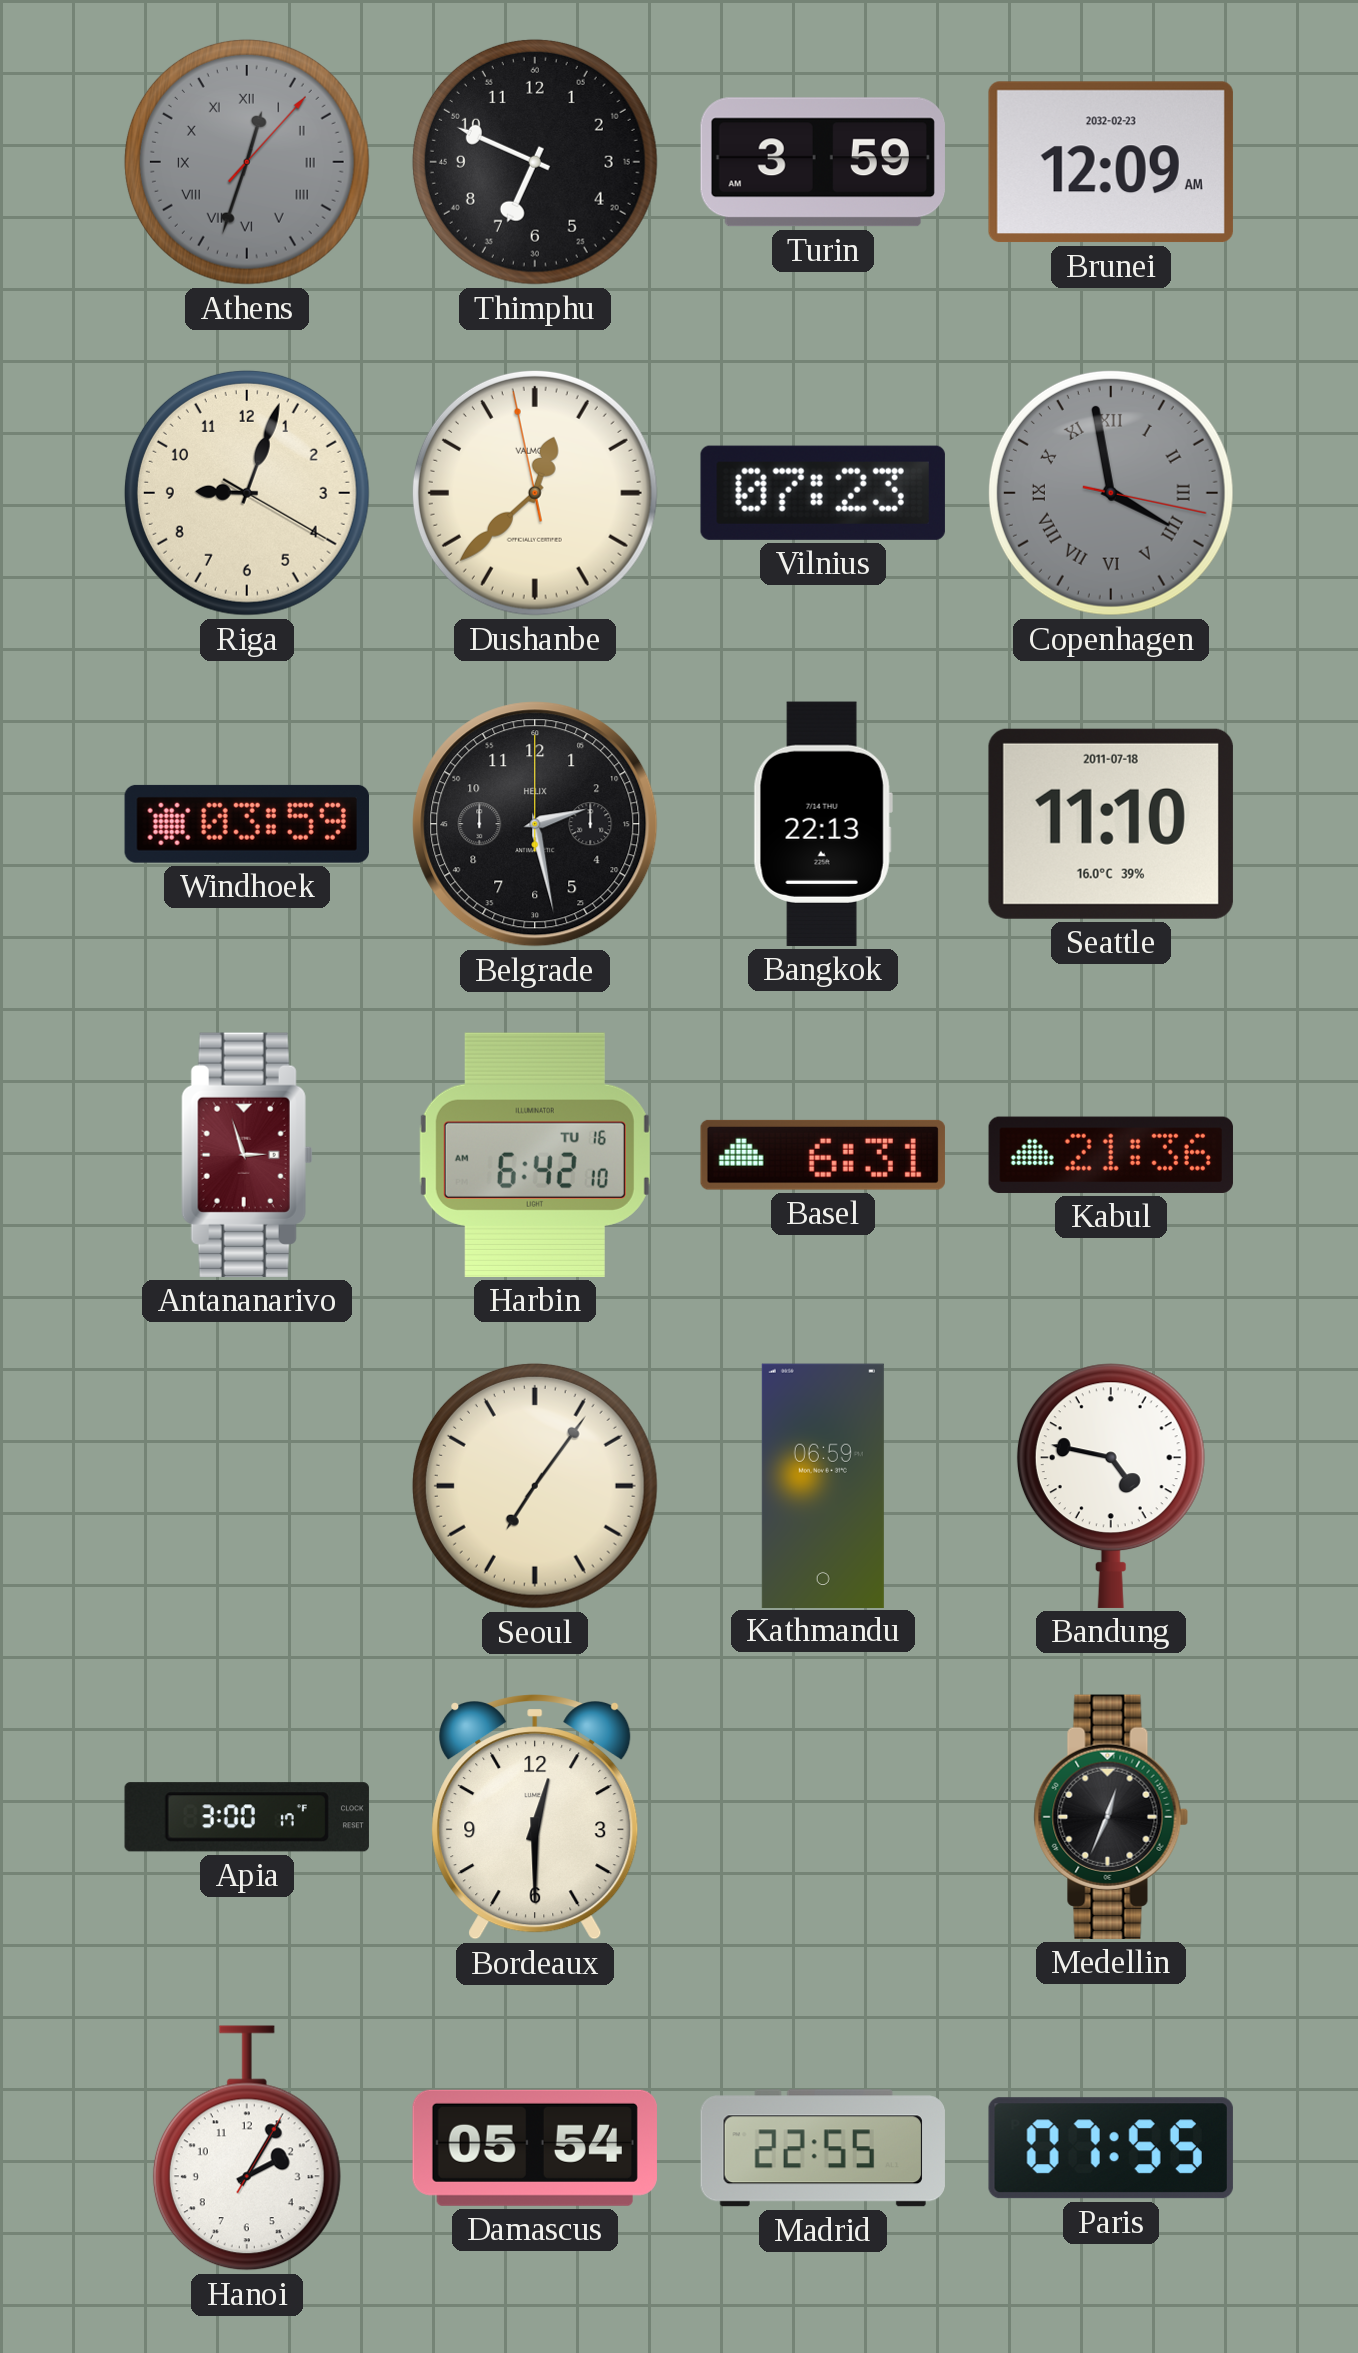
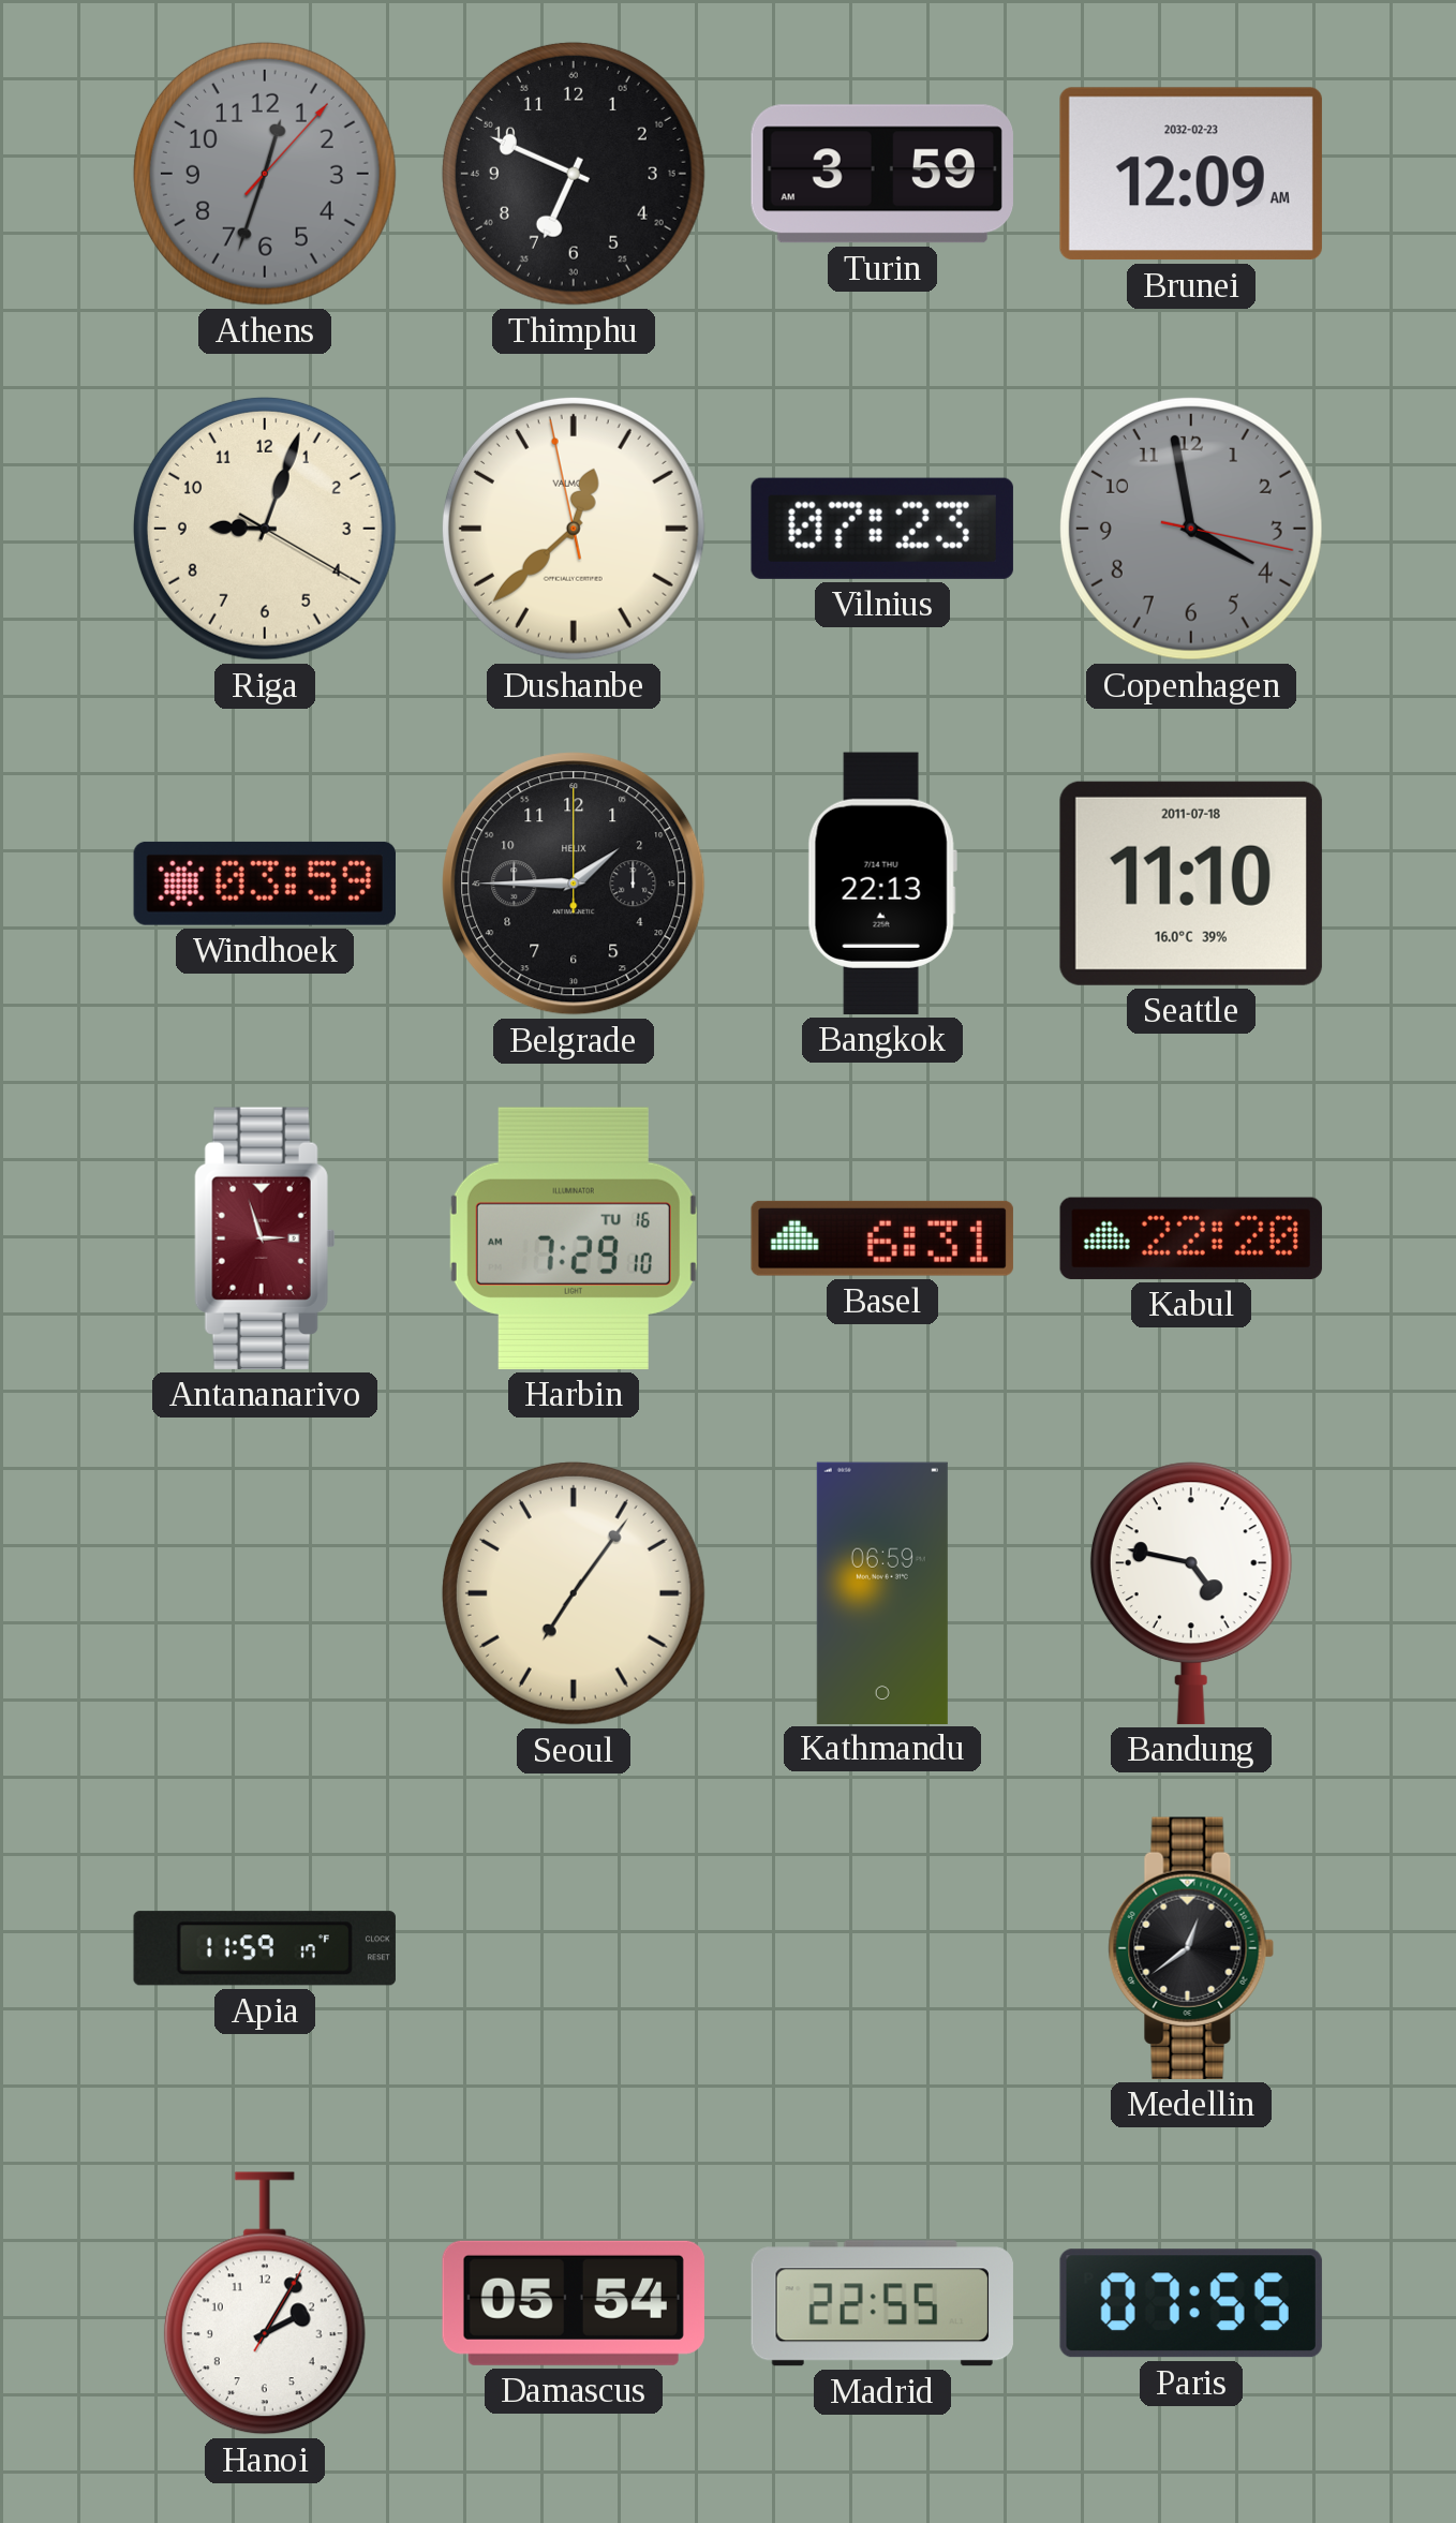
Athens numerals: Roman -> Arabic
Copenhagen numerals: Roman -> Arabic
Belgrade: 2:28 -> 1:45
Harbin: 6:42 -> 7:29
Kabul: 21:36 -> 22:20
Apia: 3:00 -> 11:59
Bordeaux: 12:30 -> none
Medellin: 12:34 -> 12:39
